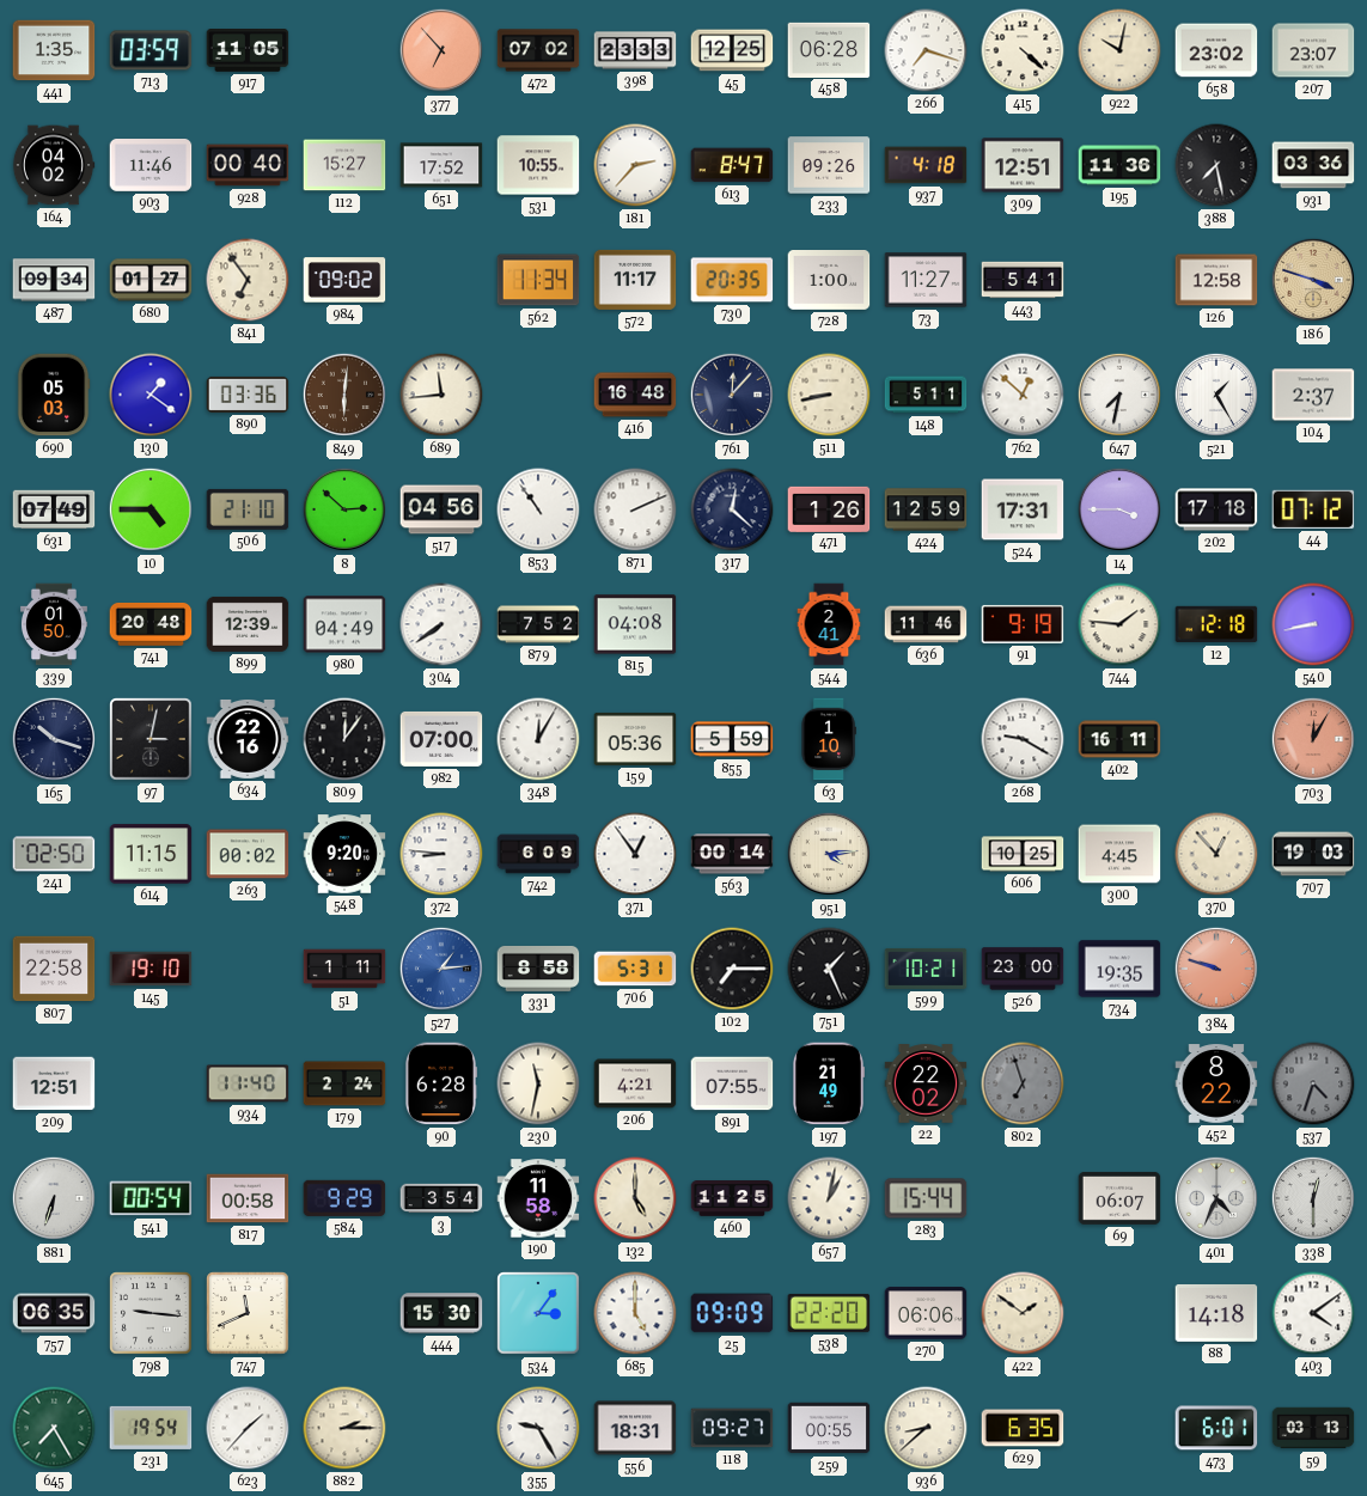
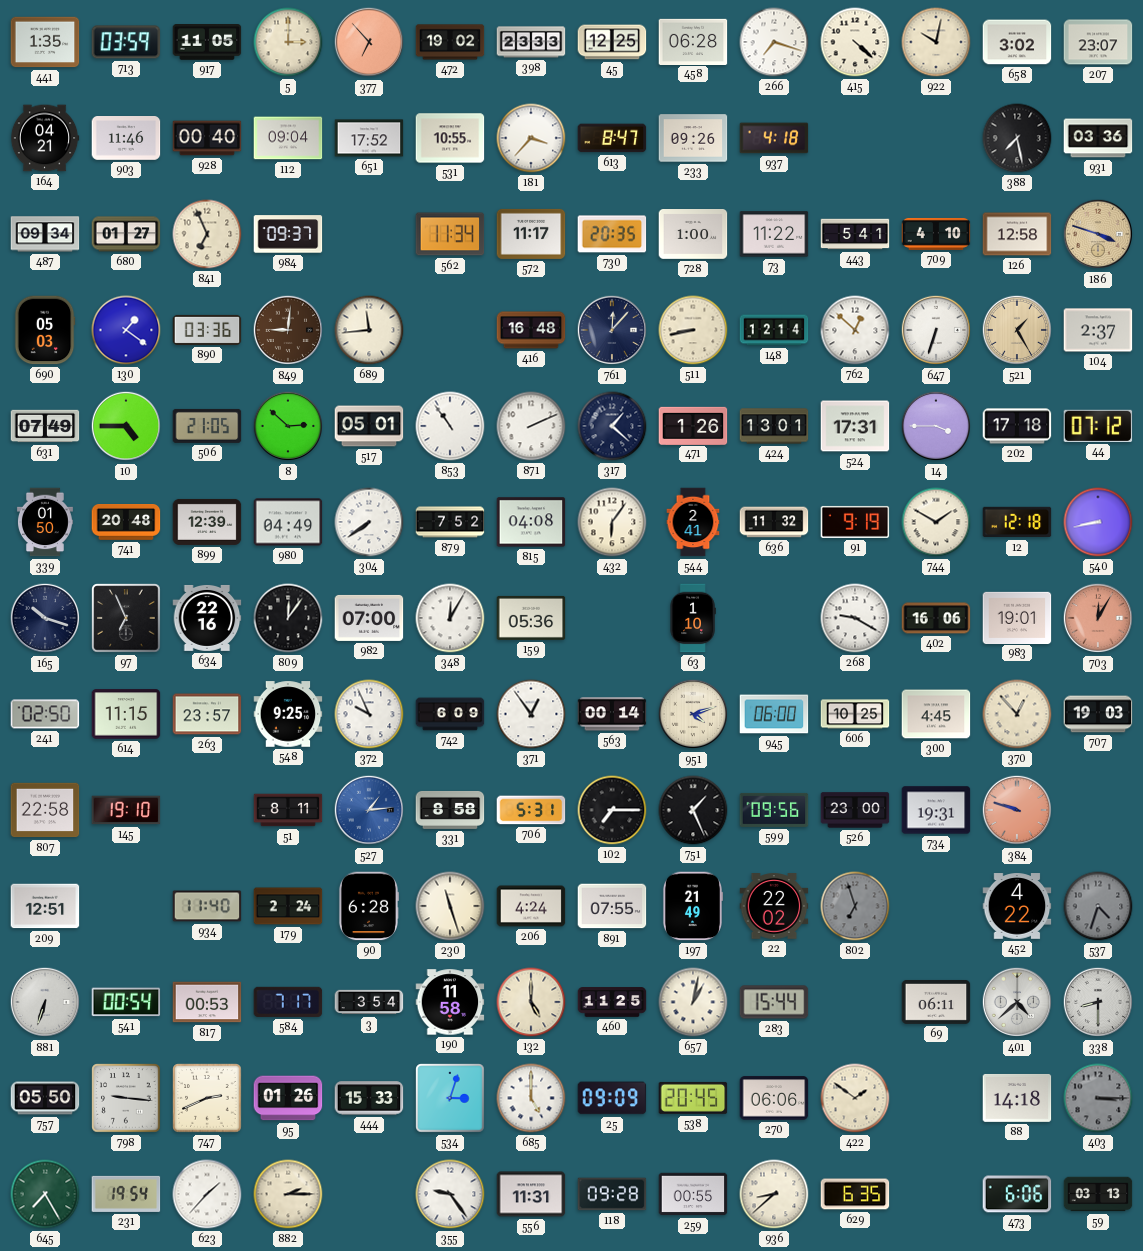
5: none -> 3:00
472: 07:02 -> 19:02
658: 23:02 -> 3:02
164: 04:02 -> 04:21
112: 15:27 -> 09:04
181: 2:37 -> 3:37
309: 12:51 -> none
195: 11:36 -> none
841: 6:54 -> 6:56
984: 09:02 -> 09:37
73: 11:27 -> 11:22
709: none -> 4:10
849: 6:01 -> 9:01
148: 5:11 -> 12:14
647: 7:32 -> 6:33
521 dial: white -> champagne
506: 21:10 -> 21:05
517: 04:56 -> 05:01
317: 12:22 -> 1:22
424: 12:59 -> 13:01
432: none -> 6:06
636: 11:46 -> 11:32
744: 1:46 -> 1:50
97: 3:02 -> 6:56
855: 5:59 -> none
402: 16:11 -> 16:06
983: none -> 19:01
263: 00:02 -> 23:57
548: 9:20 -> 9:25
372: 8:46 -> 9:56
951: 4:14 -> 4:12
945: none -> 06:00
51: 1:11 -> 8:11
599: 10:21 -> 09:56
734: 19:35 -> 19:31
230: 11:32 -> 11:27
206: 4:21 -> 4:24
452: 8:22 -> 4:22
817: 00:58 -> 00:53
584: 9:29 -> 7:17
69: 06:07 -> 06:11
401: 4:34 -> 4:38
338: 12:30 -> 8:30
757: 06:35 -> 05:50
747: 11:41 -> 2:41
95: none -> 01:26
444: 15:30 -> 15:33
534: 3:06 -> 3:03
538: 22:20 -> 20:45
403: 4:09 -> 3:15
403 dial: white -> grey
355: 9:25 -> 9:24
556: 18:31 -> 11:31
118: 09:27 -> 09:28
473: 6:01 -> 6:06
